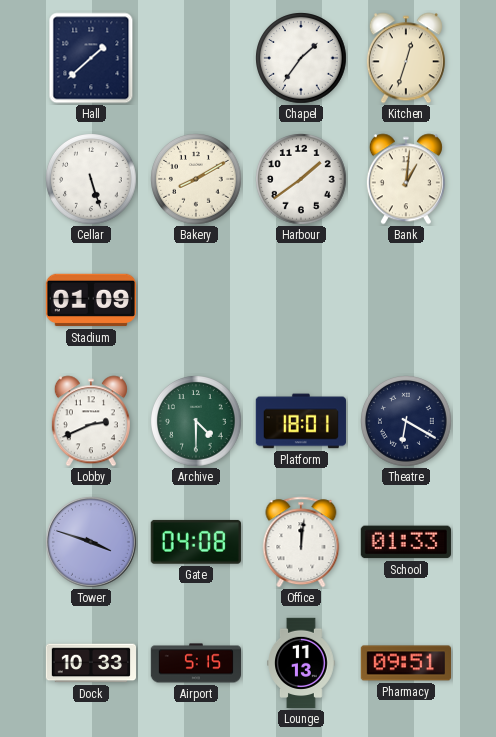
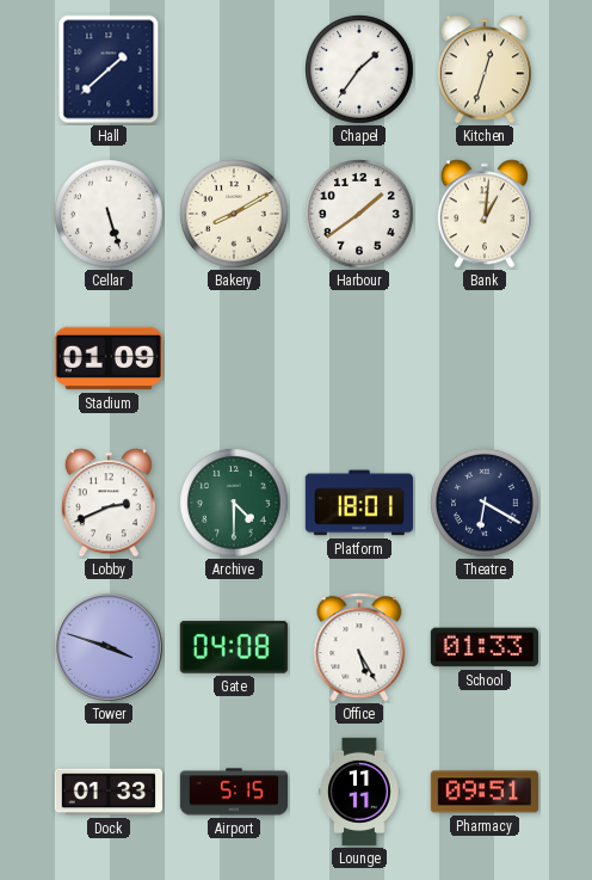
Office: 12:01 -> 5:25
Dock: 10:33 -> 01:33
Lounge: 11:13 -> 11:11
